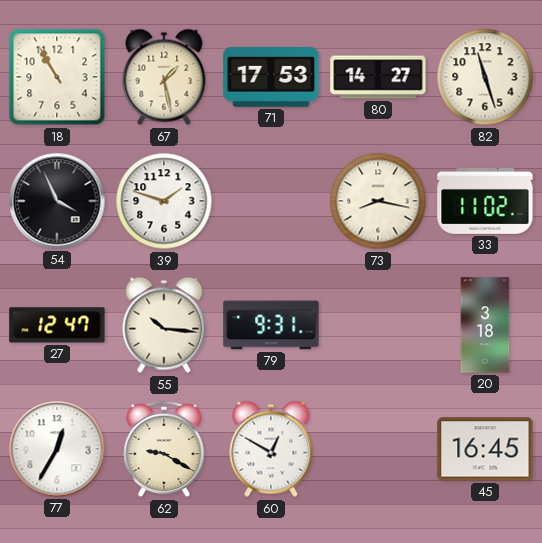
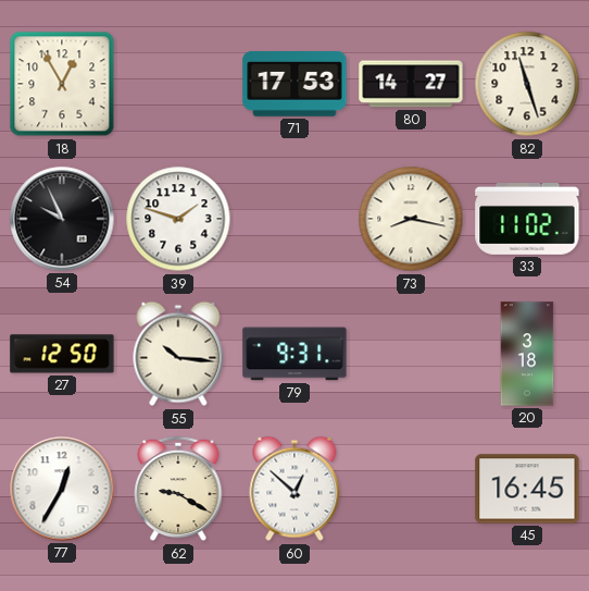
18: 10:55 -> 12:55
67: 1:28 -> none
54: 3:56 -> 9:56
27: 12:47 -> 12:50
60: 12:50 -> 12:52
